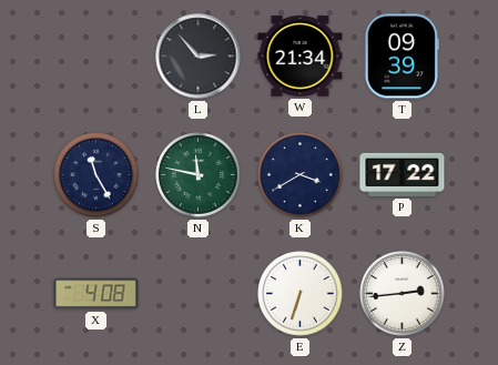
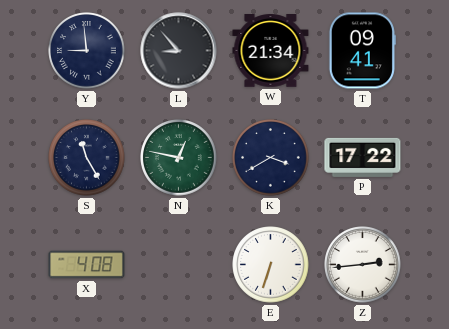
Y: none -> 8:59
L: 2:53 -> 8:53
T: 09:39 -> 09:41
N: 11:47 -> 12:47
